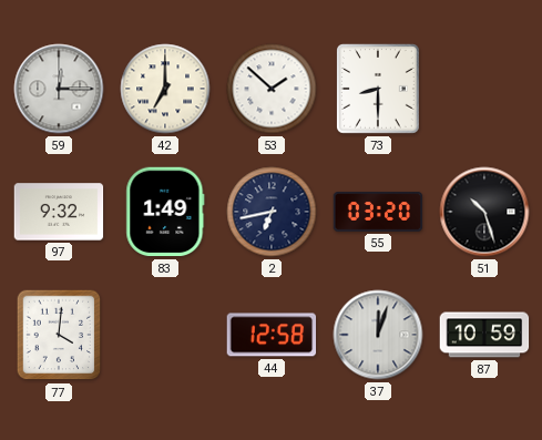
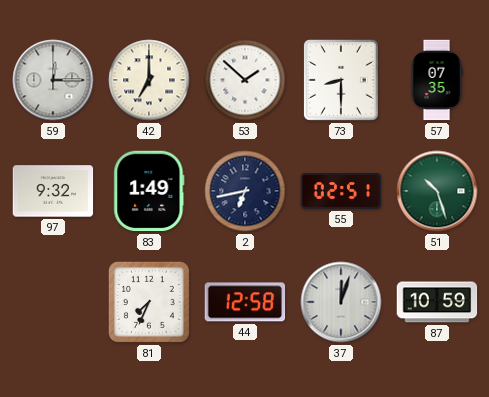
57: none -> 07:35
55: 03:20 -> 02:51
51 dial: black -> green
77: 4:01 -> none
81: none -> 7:34
